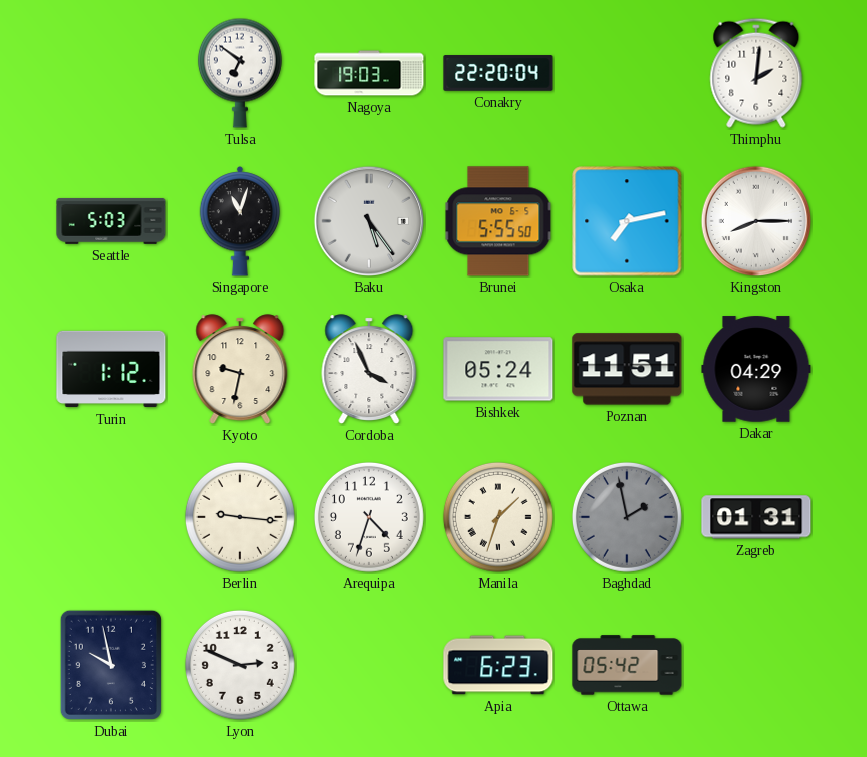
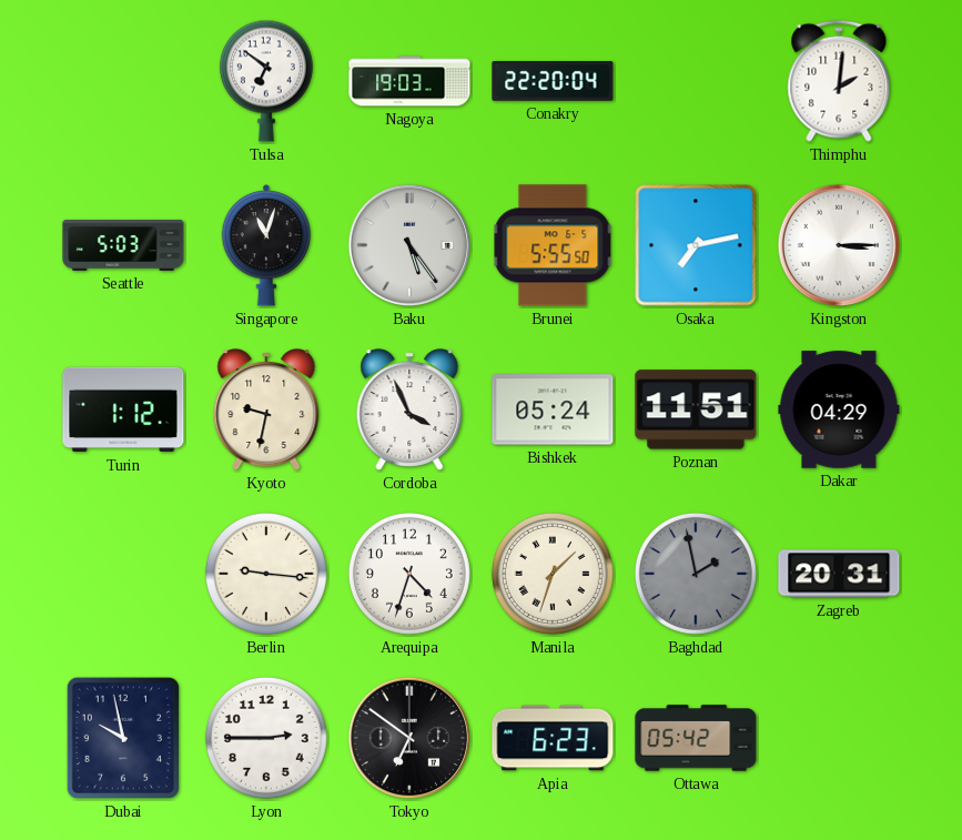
Kingston: 8:15 -> 3:15
Zagreb: 01:31 -> 20:31
Lyon: 2:49 -> 2:45
Tokyo: none -> 6:51
